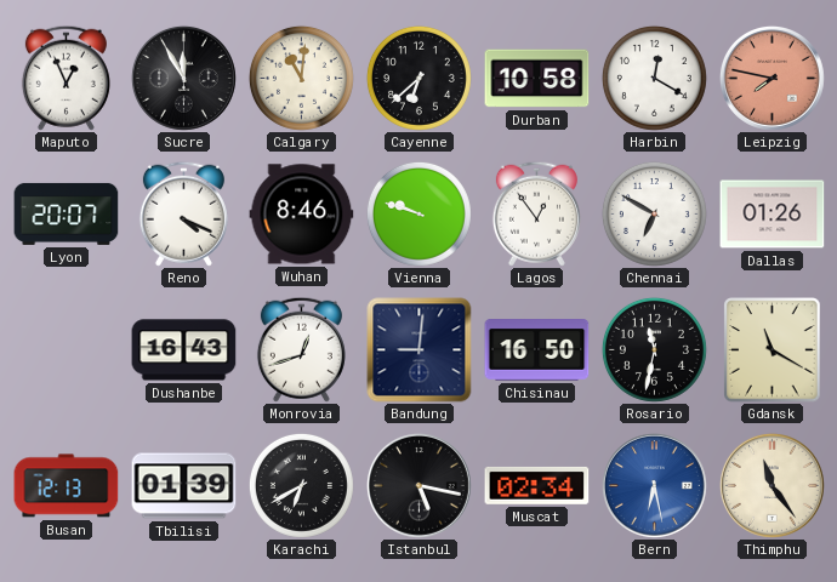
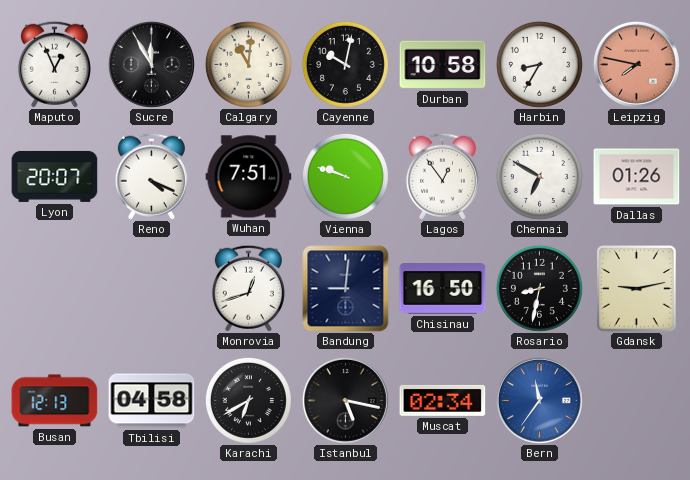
Cayenne: 6:38 -> 10:02
Harbin: 12:20 -> 8:35
Wuhan: 8:46 -> 7:51
Dushanbe: 16:43 -> none
Rosario: 11:32 -> 8:32
Gdansk: 11:20 -> 9:13
Tbilisi: 01:39 -> 04:58
Bern: 6:28 -> 11:36
Thimphu: 11:24 -> none
